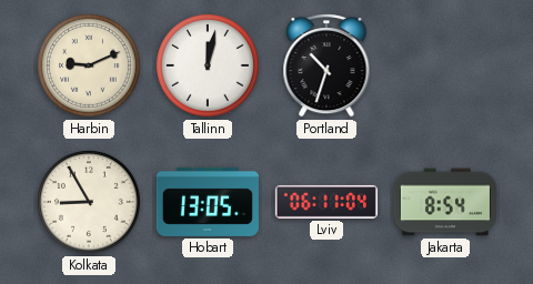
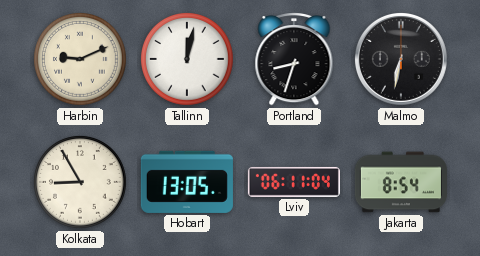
Portland: 10:33 -> 8:33
Malmo: none -> 6:32
